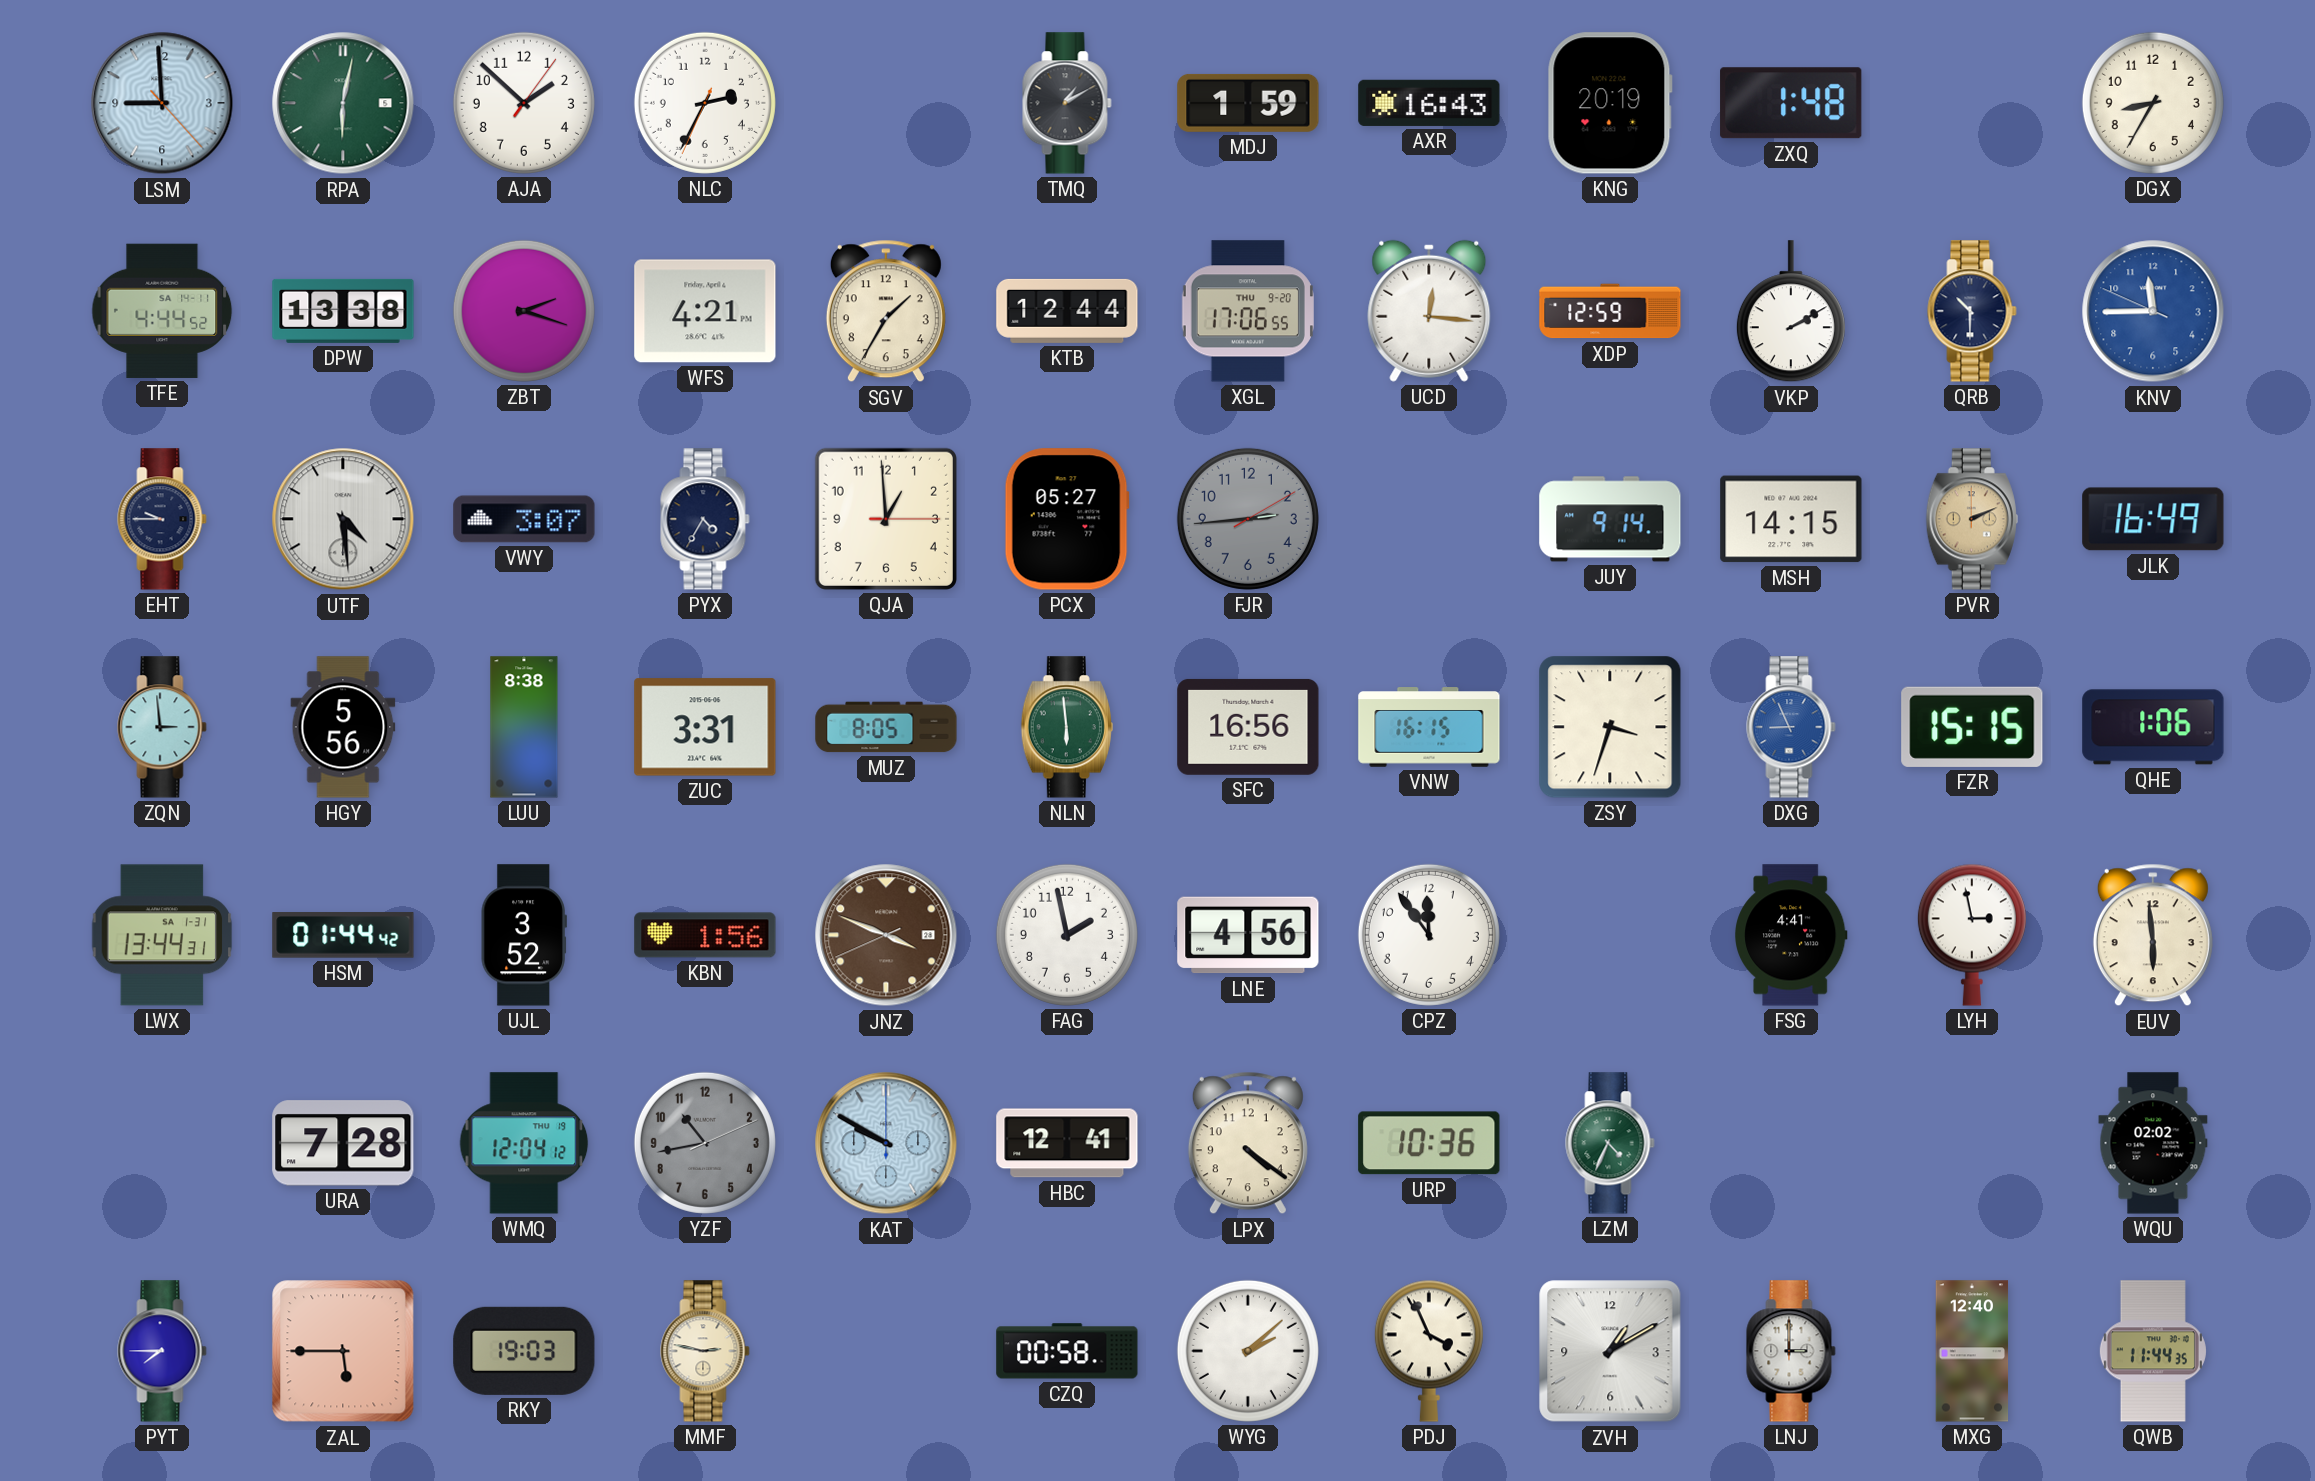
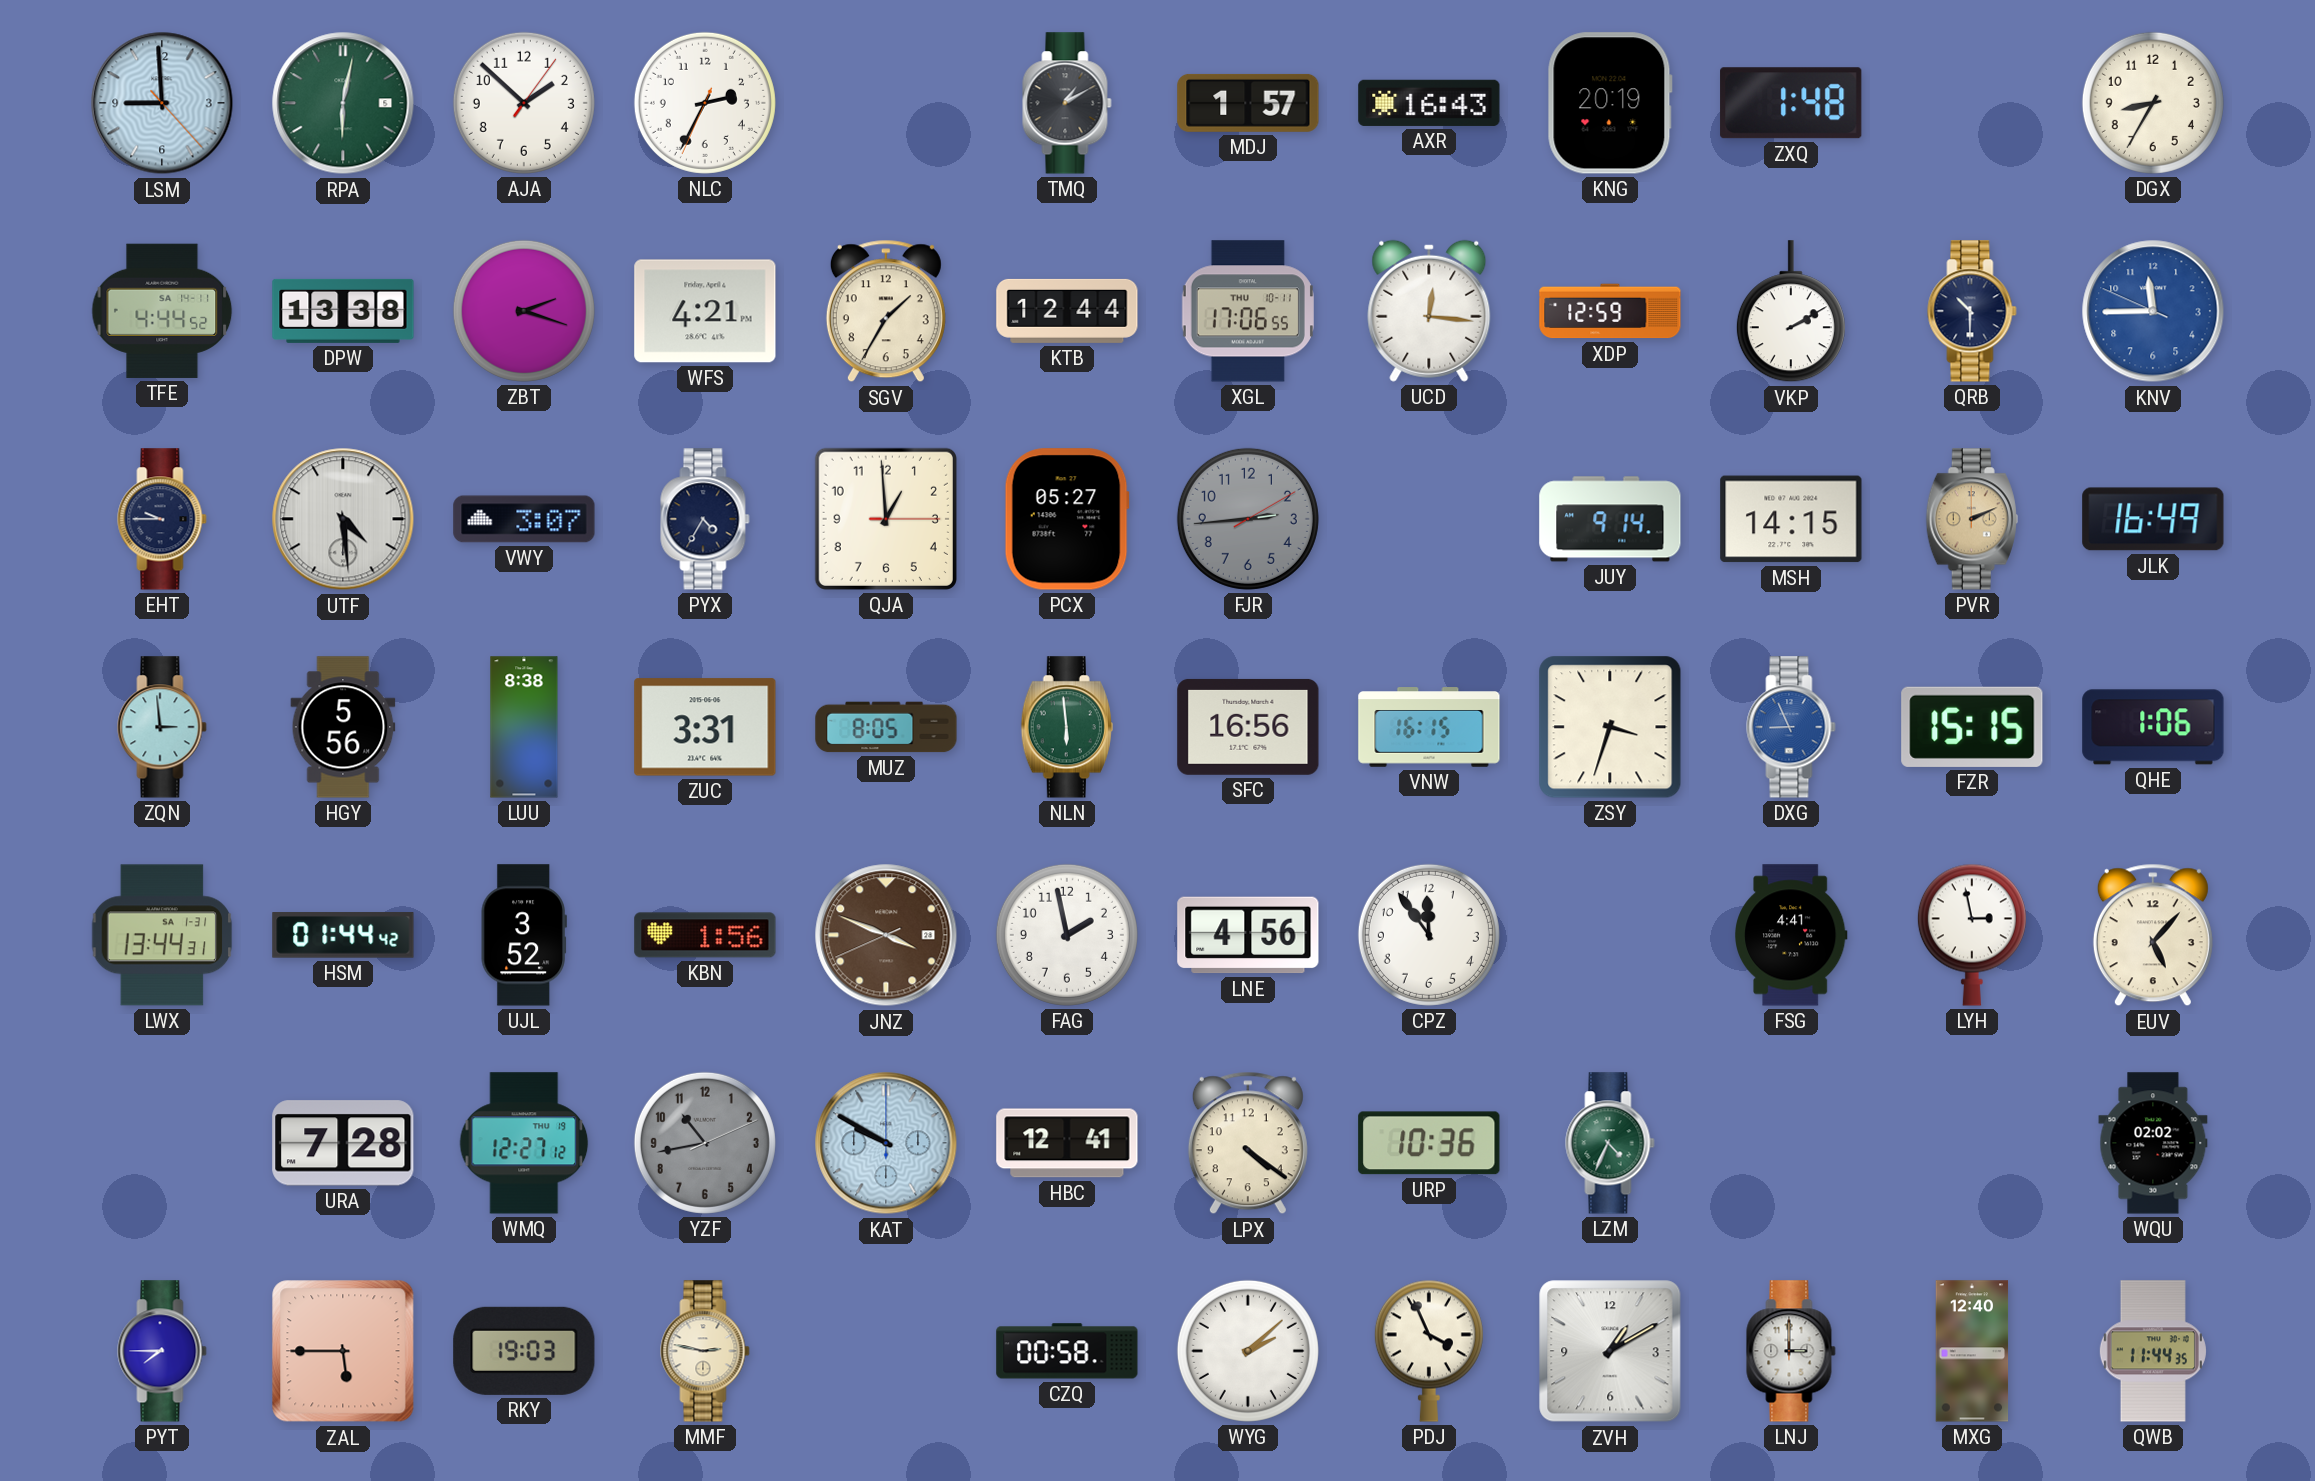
MDJ: 1:59 -> 1:57
XGL date: THU 9-20 -> THU 10-11
EUV: 5:59 -> 5:07
WMQ: 12:04 -> 12:27
